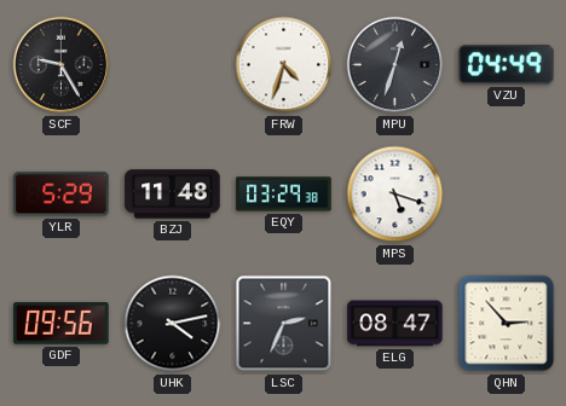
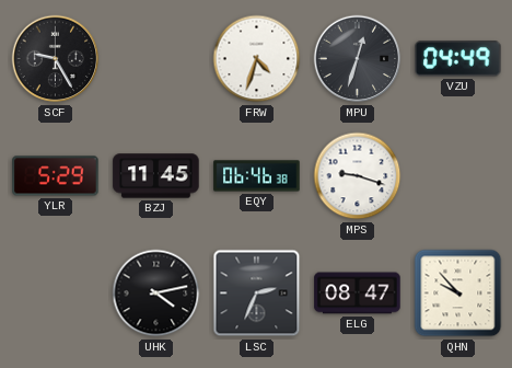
BZJ: 11:48 -> 11:45
EQY: 03:29 -> 06:46
MPS: 5:18 -> 9:18
GDF: 09:56 -> none
QHN: 2:53 -> 9:53
